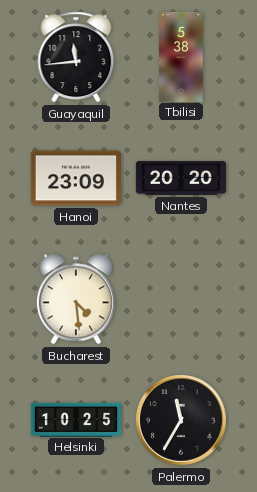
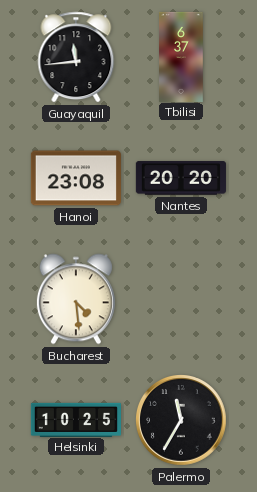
Tbilisi: 5:38 -> 6:37
Hanoi: 23:09 -> 23:08
